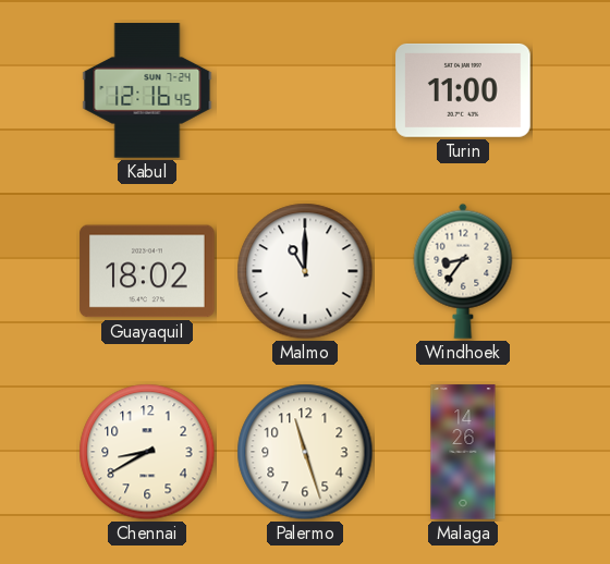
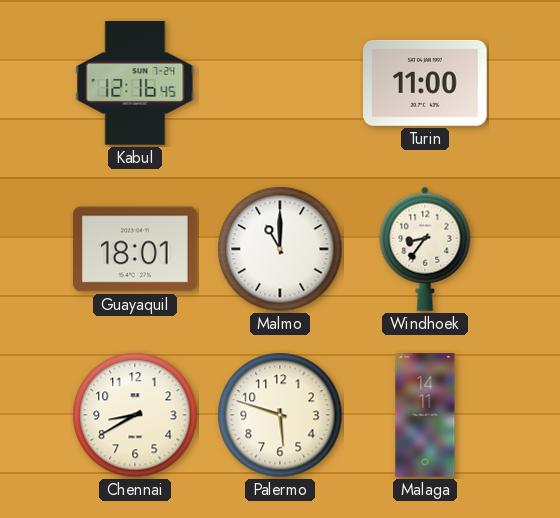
Guayaquil: 18:02 -> 18:01
Palermo: 11:27 -> 5:48
Malaga: 14:26 -> 14:11
